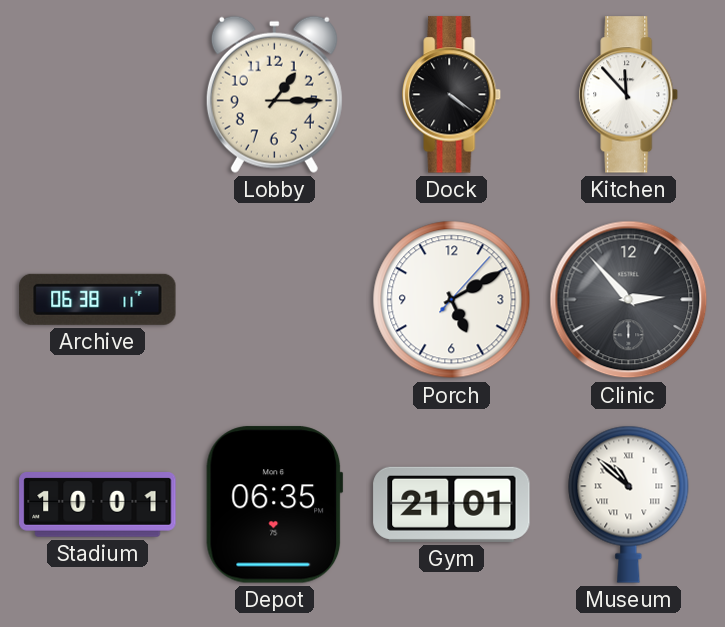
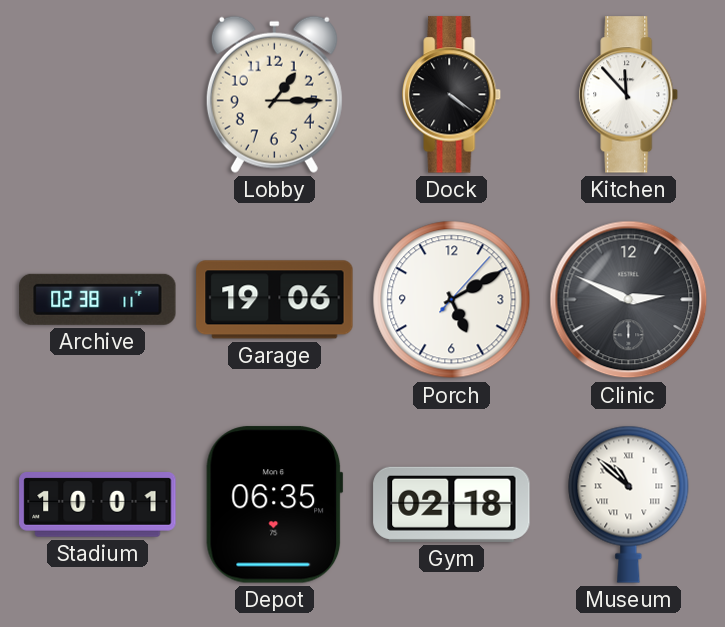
Archive: 06:38 -> 02:38
Garage: none -> 19:06
Clinic: 2:53 -> 2:49
Gym: 21:01 -> 02:18
